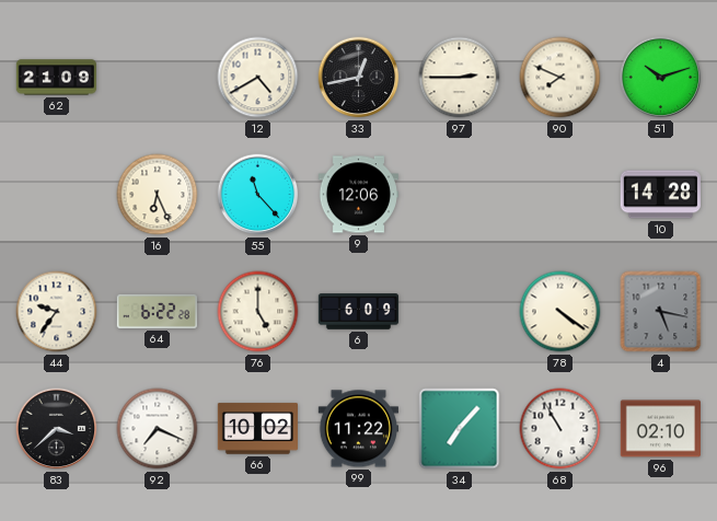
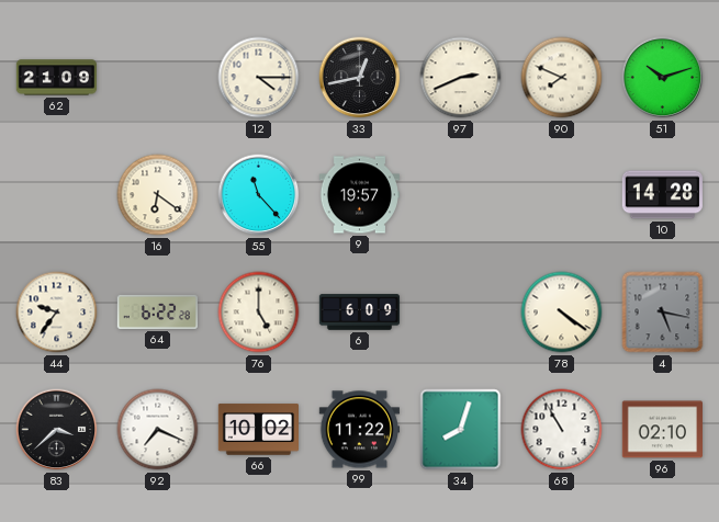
12: 4:40 -> 4:15
97: 2:45 -> 2:41
16: 6:26 -> 6:21
9: 12:06 -> 19:57
34: 7:07 -> 8:03
